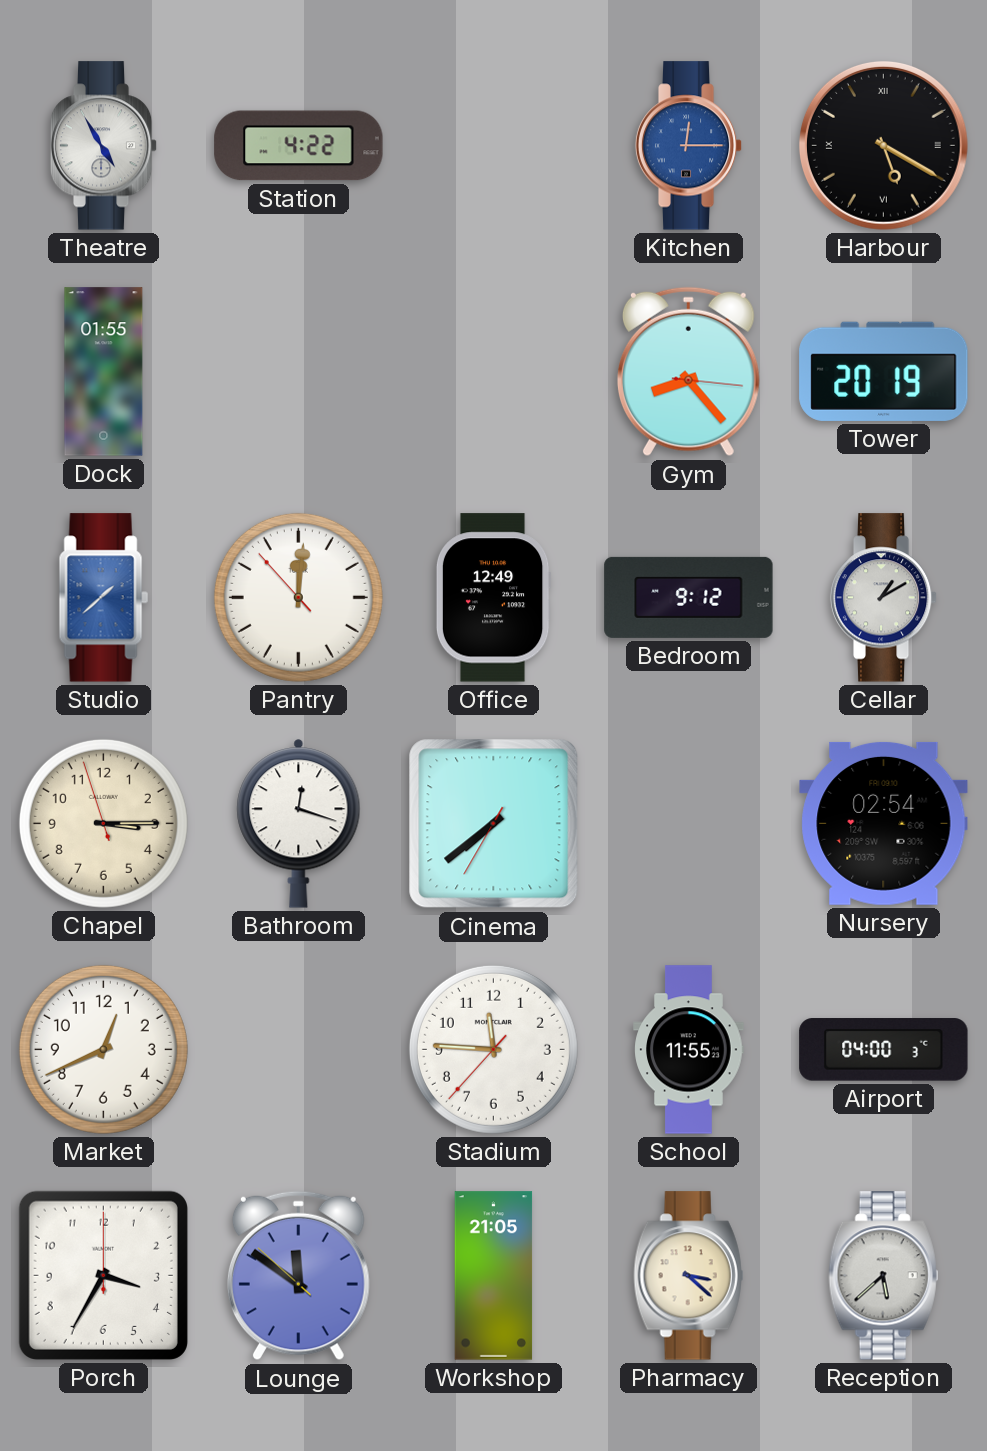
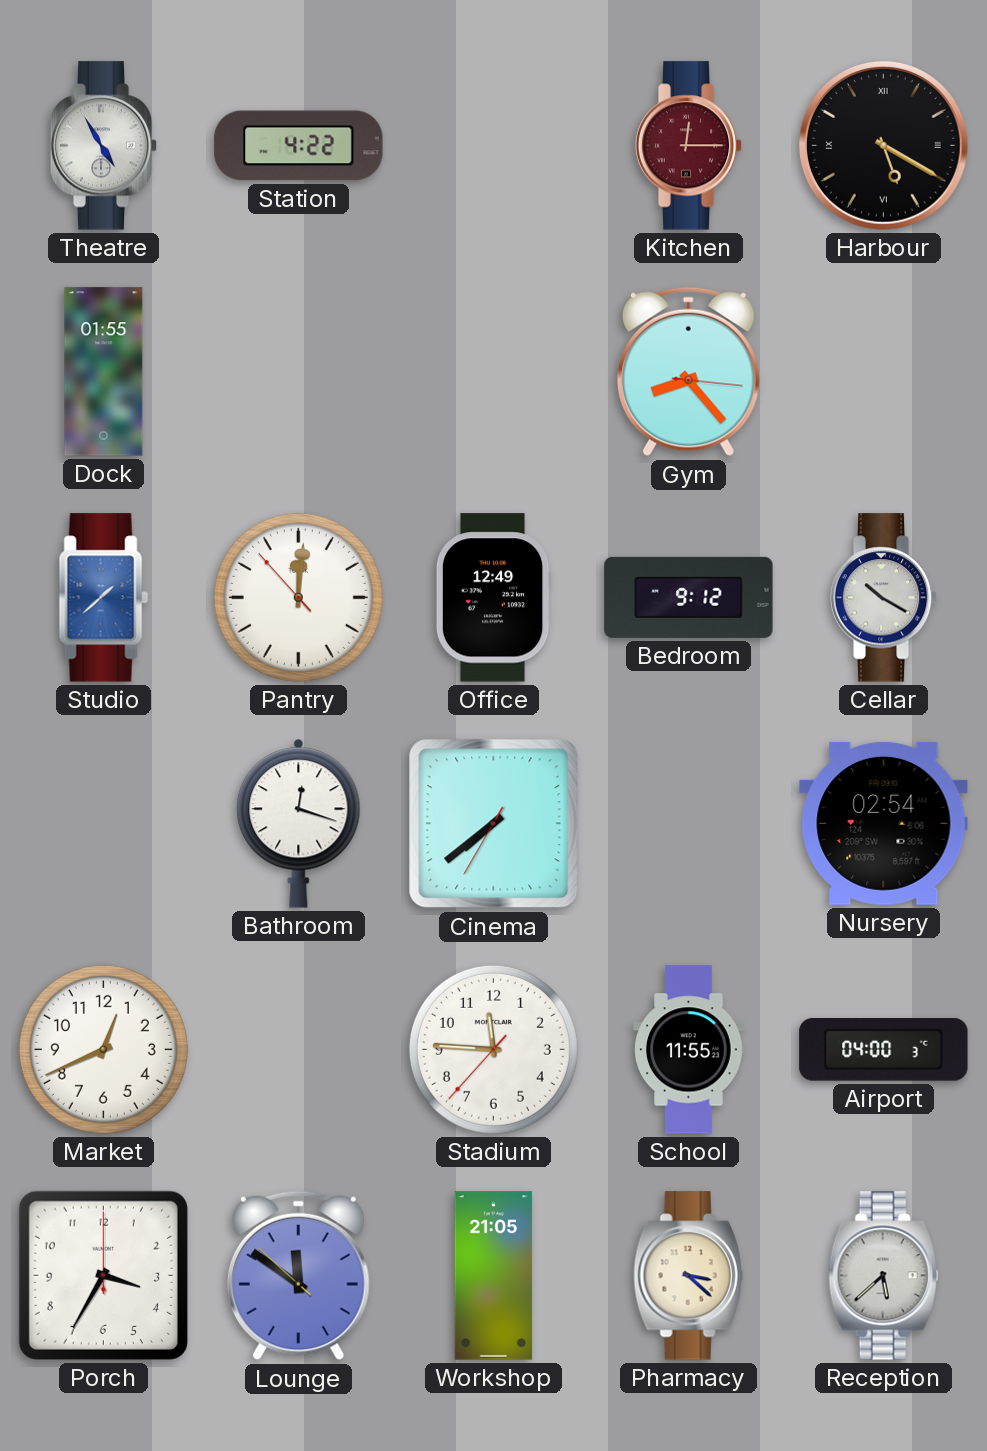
Kitchen dial: blue -> burgundy
Tower: 20:19 -> none
Cellar: 1:10 -> 10:20
Chapel: 3:14 -> none
